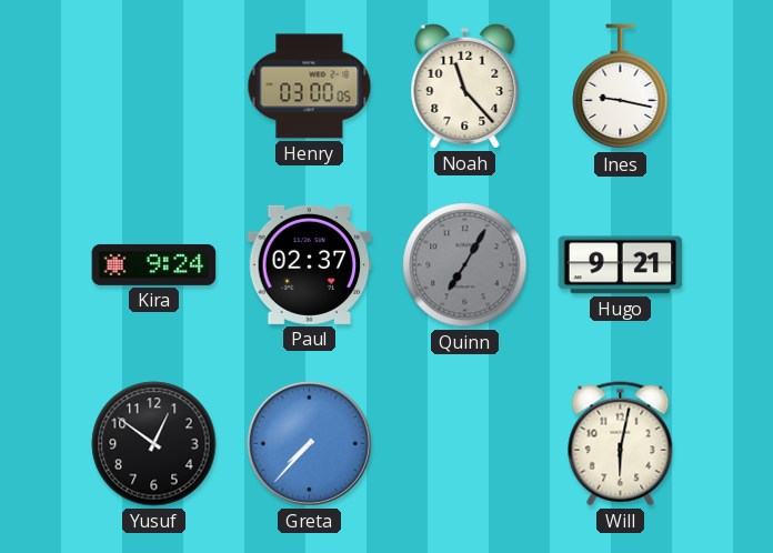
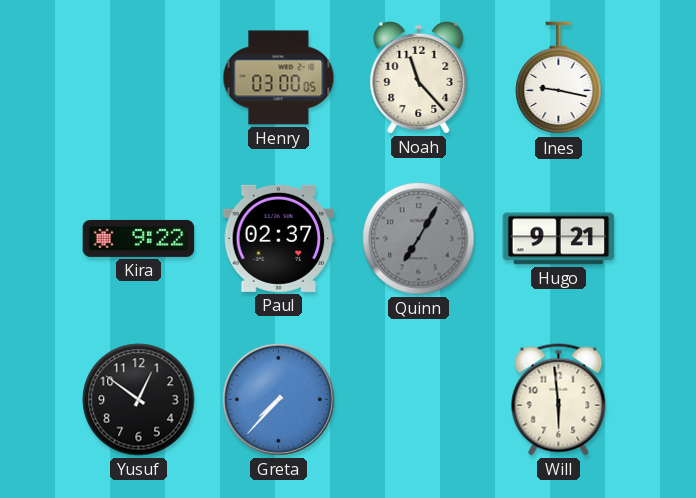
Kira: 9:24 -> 9:22
Will: 6:02 -> 5:59
